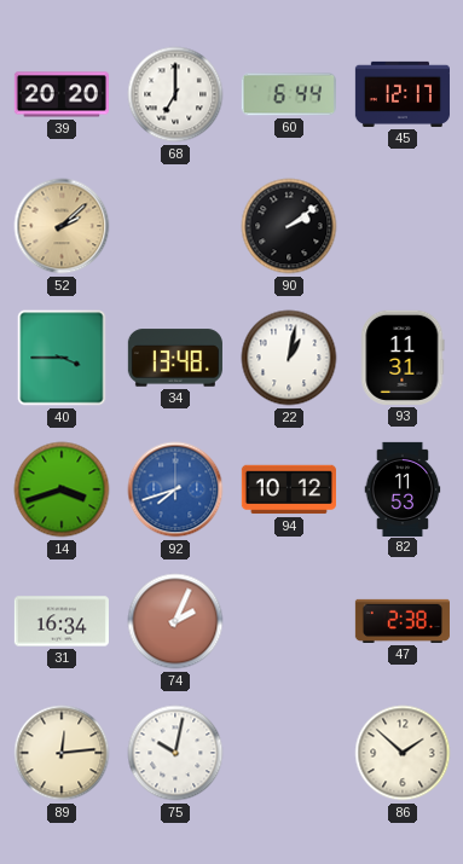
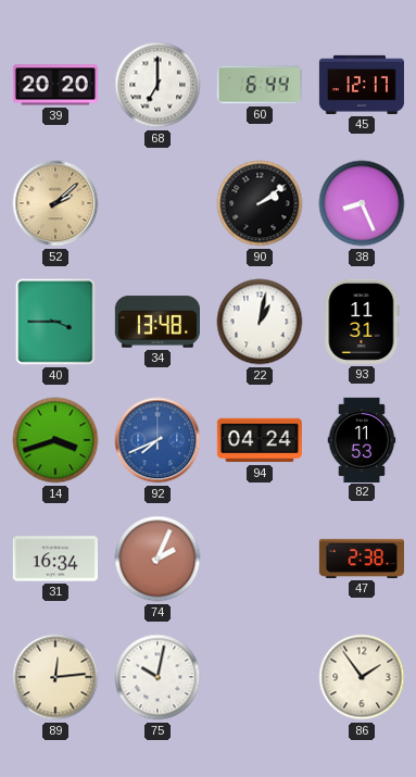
38: none -> 8:26
92: 7:42 -> 7:41
94: 10:12 -> 04:24
86: 1:52 -> 1:54
